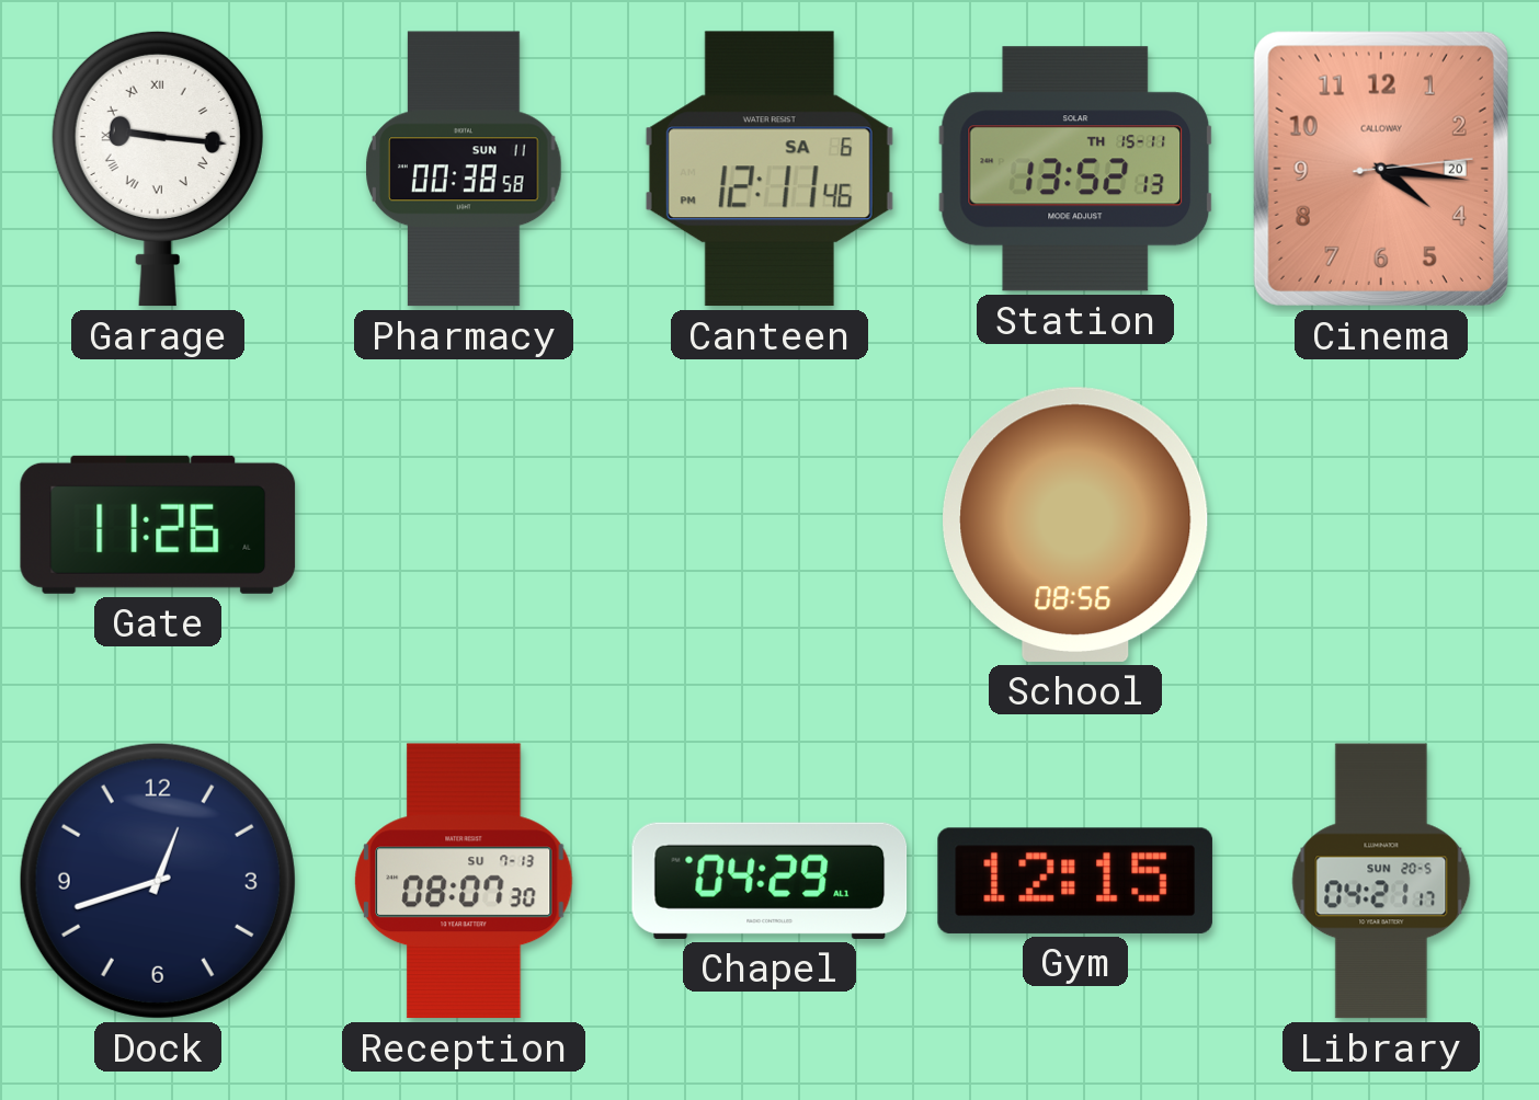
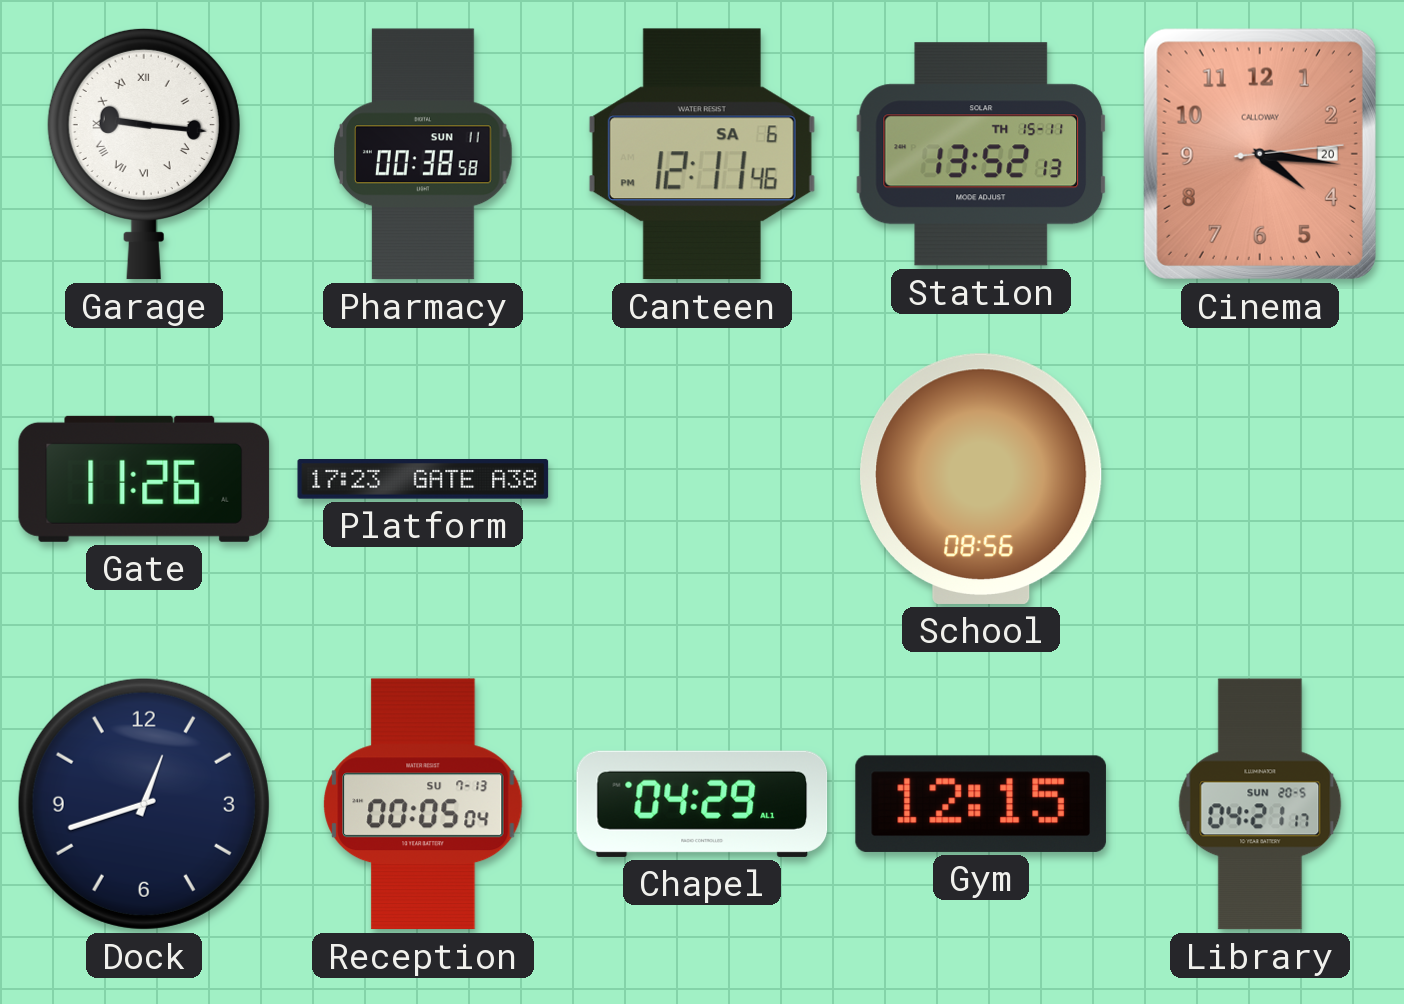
Platform: none -> 17:23
Reception: 08:07 -> 00:05
